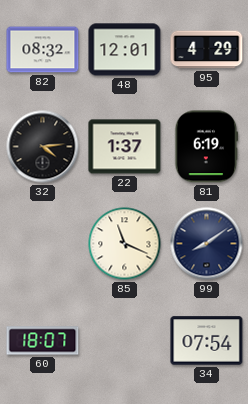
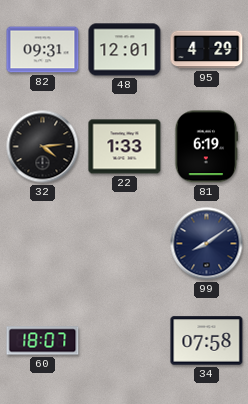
82: 08:32 -> 09:31
22: 1:37 -> 1:33
85: 11:19 -> none
34: 07:54 -> 07:58
